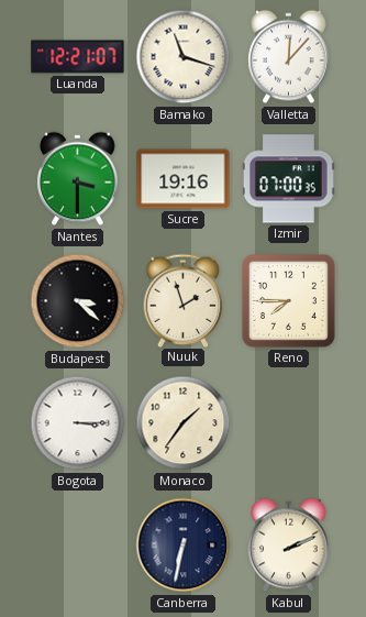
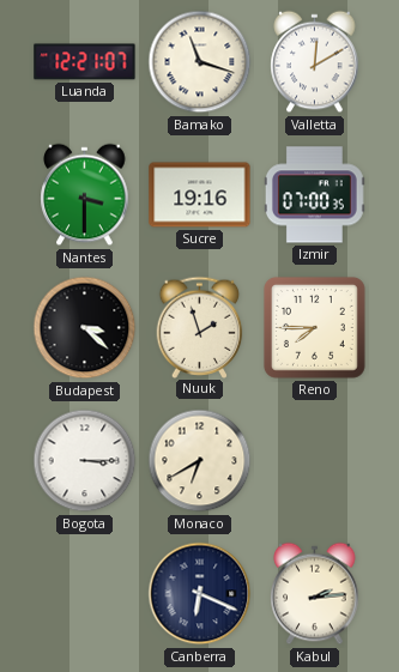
Valletta: 12:07 -> 12:10
Monaco: 1:36 -> 6:40
Canberra: 6:32 -> 6:19
Kabul: 2:11 -> 2:14
